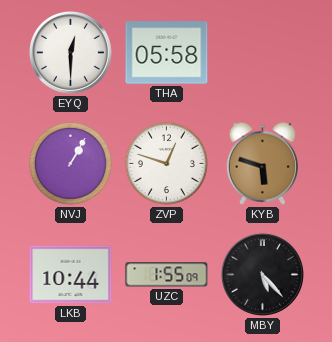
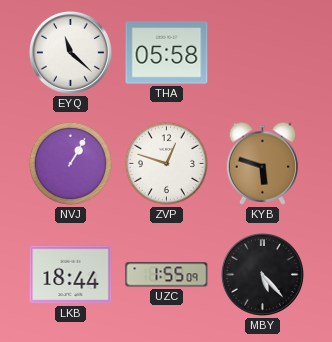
EYQ: 12:30 -> 11:22
LKB: 10:44 -> 18:44
